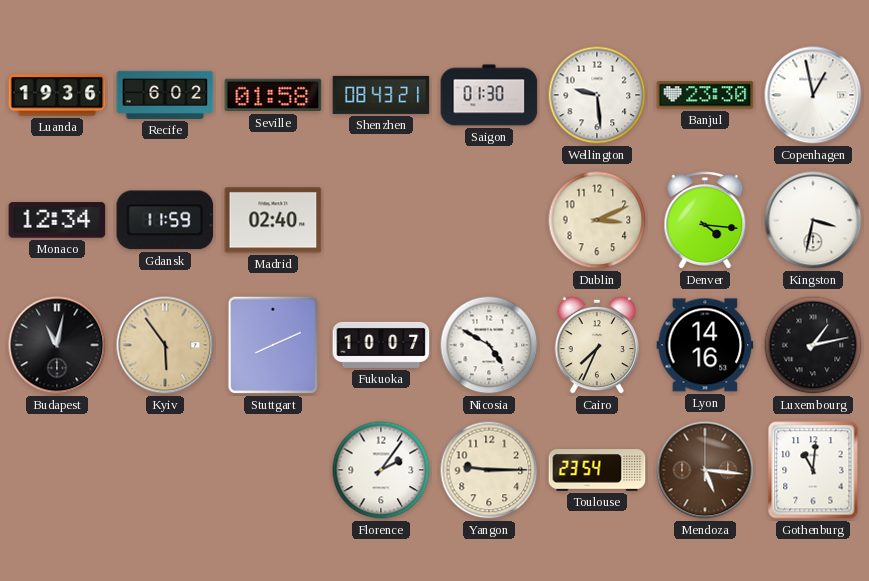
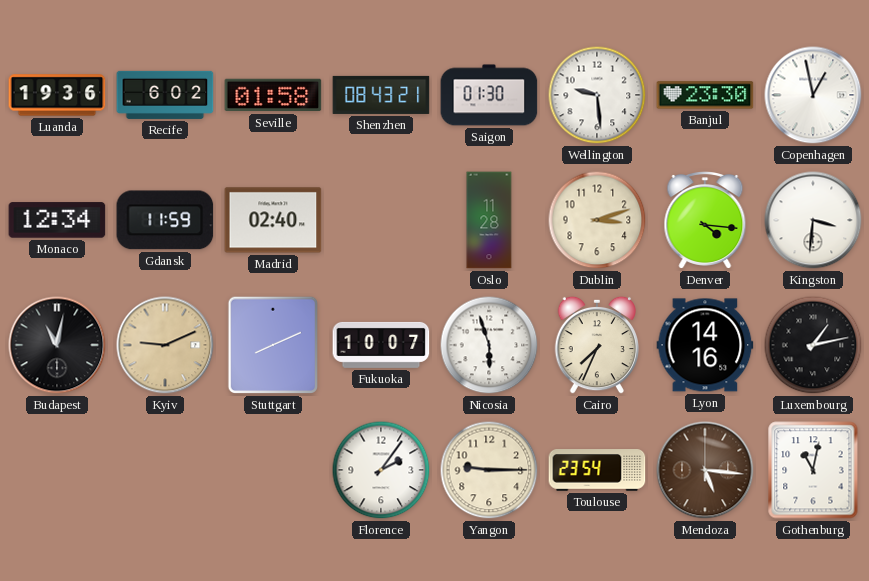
Oslo: none -> 11:28
Dublin: 3:11 -> 3:12
Kingston: 3:32 -> 3:31
Kyiv: 5:54 -> 9:11
Nicosia: 4:50 -> 5:57
Gothenburg: 11:01 -> 11:02
